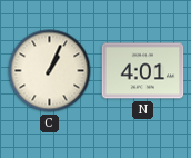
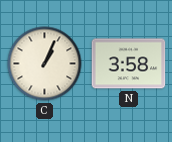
N: 4:01 -> 3:58
